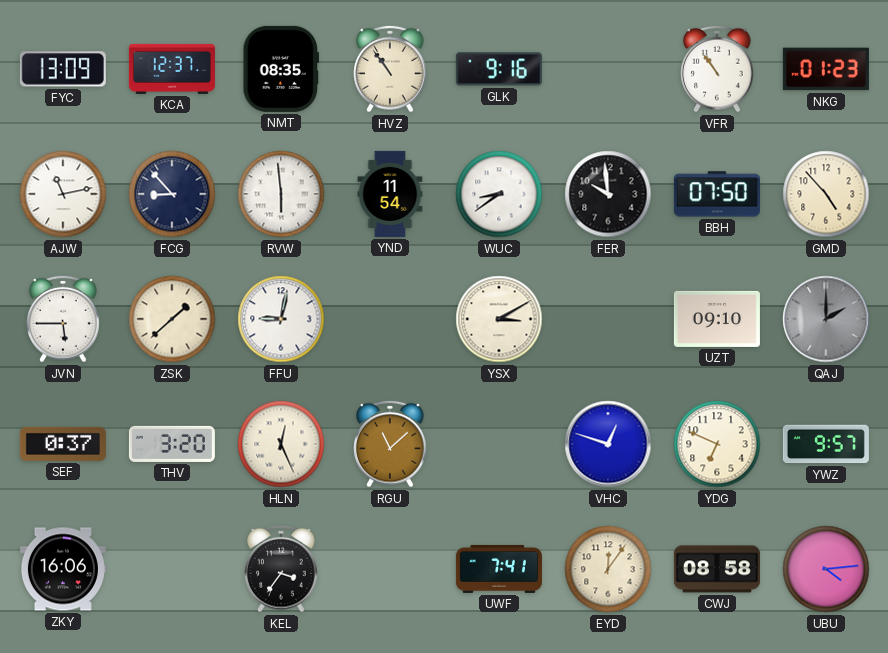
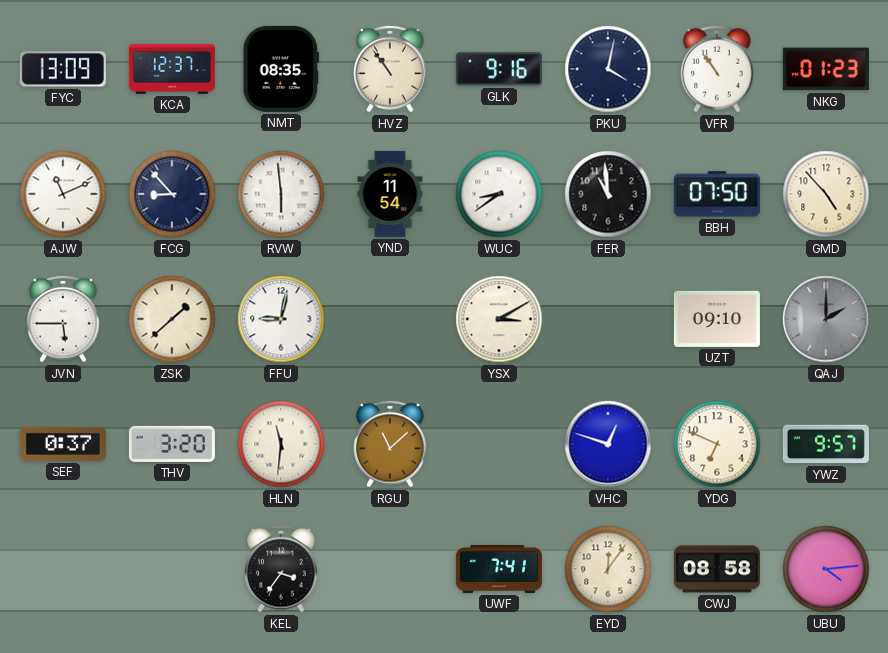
PKU: none -> 4:02
AJW: 11:13 -> 11:11
FER: 9:59 -> 10:59
HLN: 12:26 -> 11:31
ZKY: 16:06 -> none
